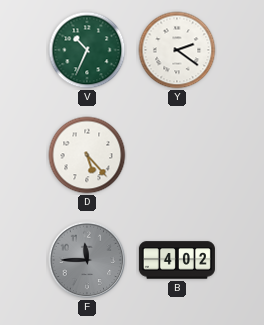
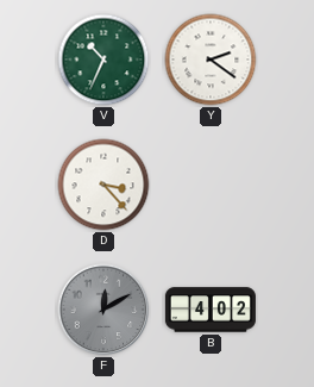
D: 5:23 -> 3:23
F: 11:45 -> 12:10
